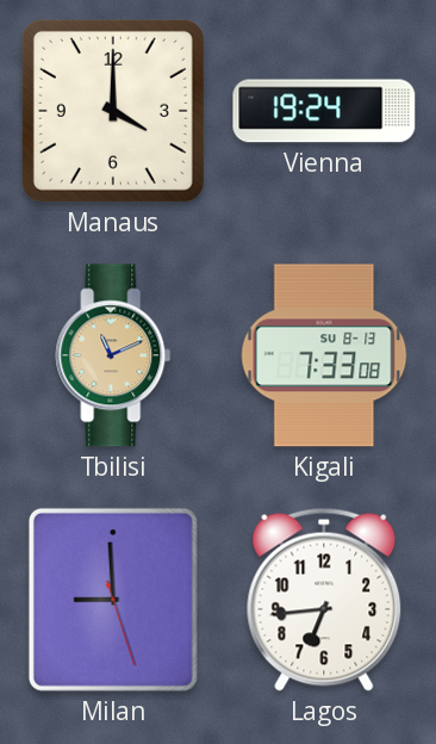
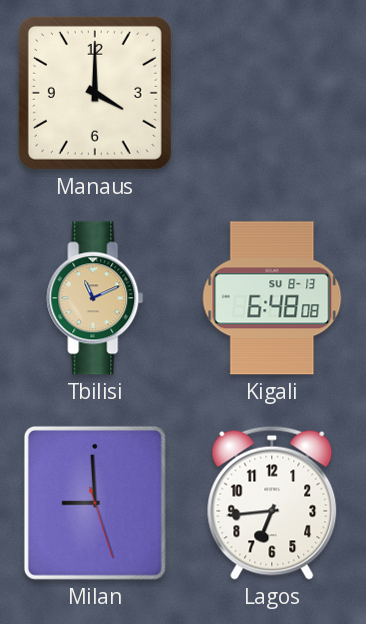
Vienna: 19:24 -> none
Kigali: 7:33 -> 6:48
